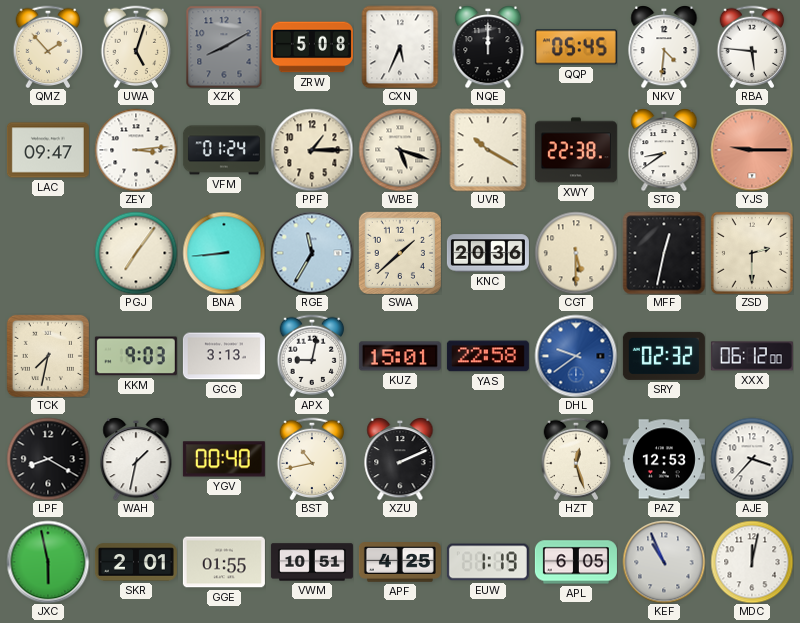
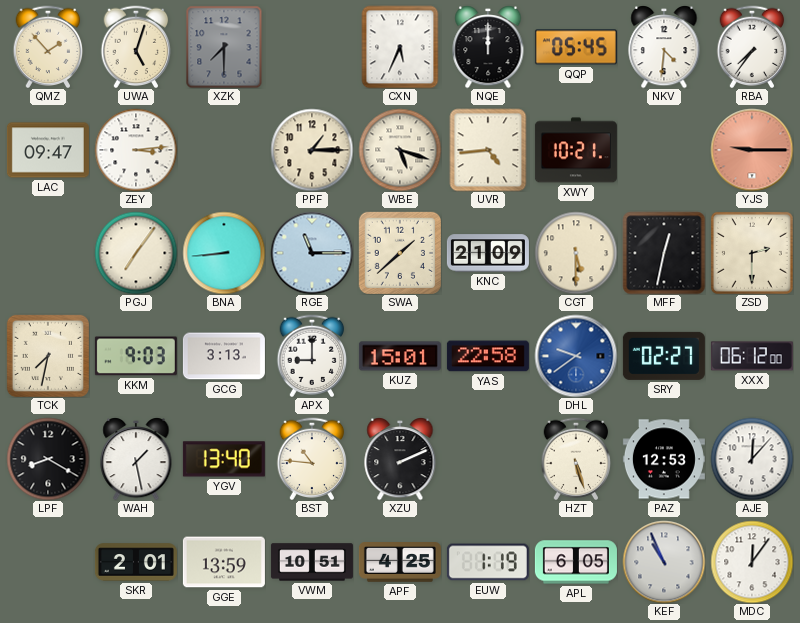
XZK: 8:10 -> 7:30
ZRW: 5:08 -> none
RBA: 5:46 -> 7:36
VFM: 01:24 -> none
UVR: 10:20 -> 4:44
XWY: 22:38 -> 10:21
STG: 8:39 -> none
RGE: 11:35 -> 11:15
KNC: 20:36 -> 21:09
APX: 9:02 -> 9:00
SRY: 02:32 -> 02:27
WAH: 1:32 -> 1:28
YGV: 00:40 -> 13:40
BST: 10:43 -> 10:46
HZT: 12:27 -> 5:27
AJE: 3:37 -> 12:07
JXC: 5:58 -> none
GGE: 01:55 -> 13:59
MDC: 12:02 -> 12:06
